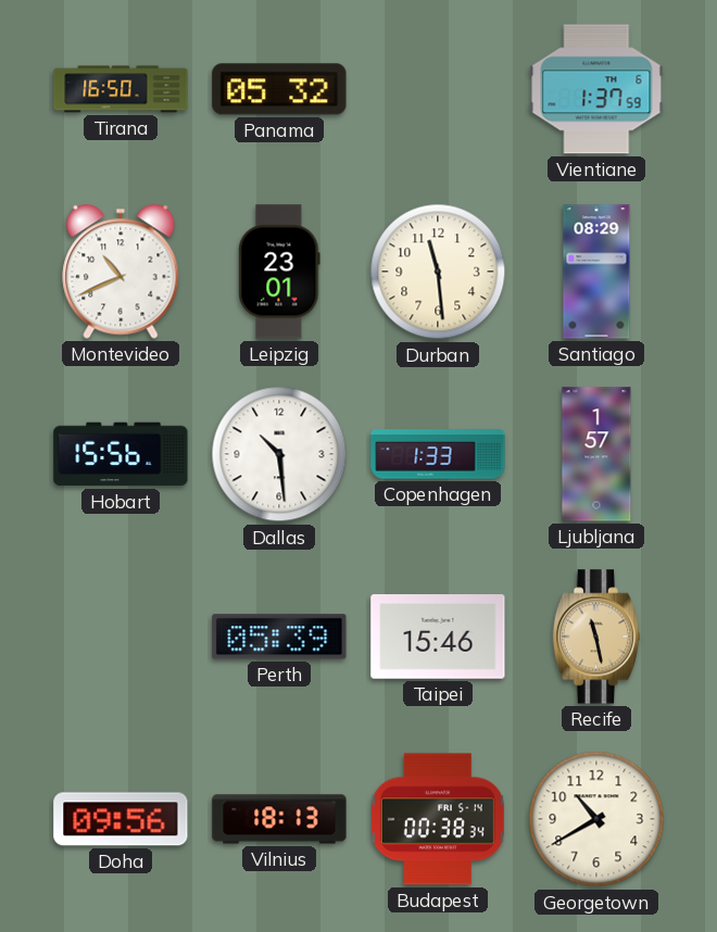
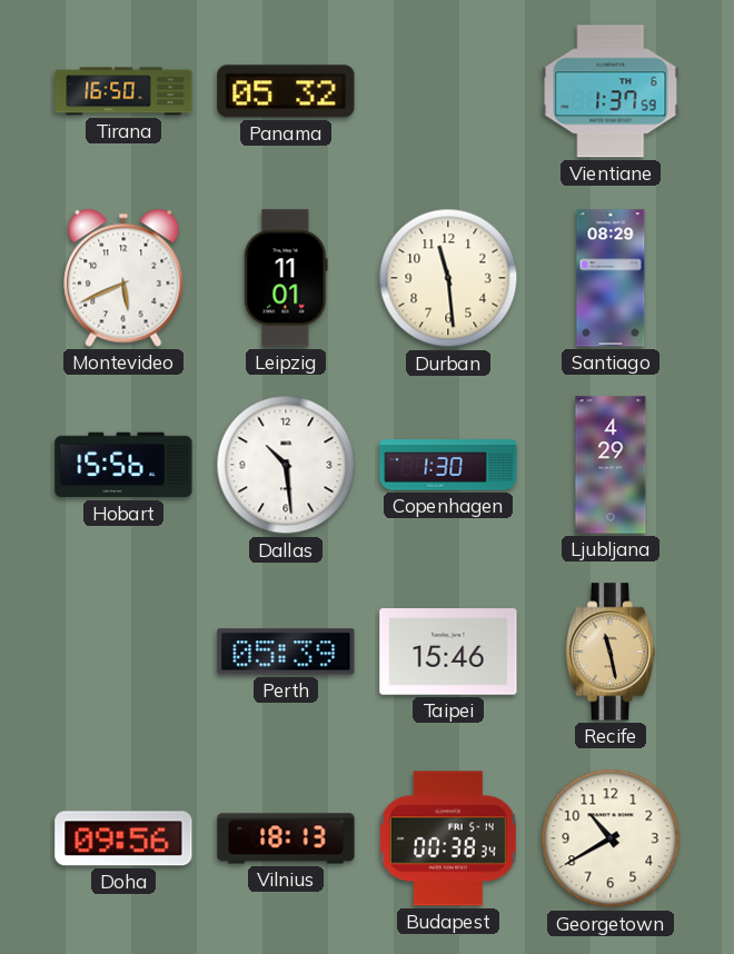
Montevideo: 10:41 -> 5:41
Leipzig: 23:01 -> 11:01
Copenhagen: 1:33 -> 1:30
Ljubljana: 1:57 -> 4:29
